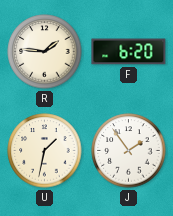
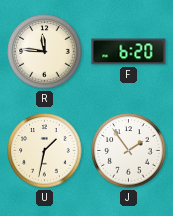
R: 1:46 -> 11:46
